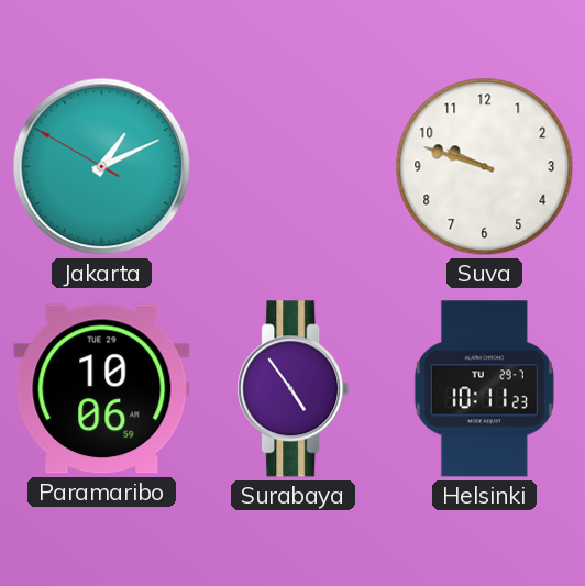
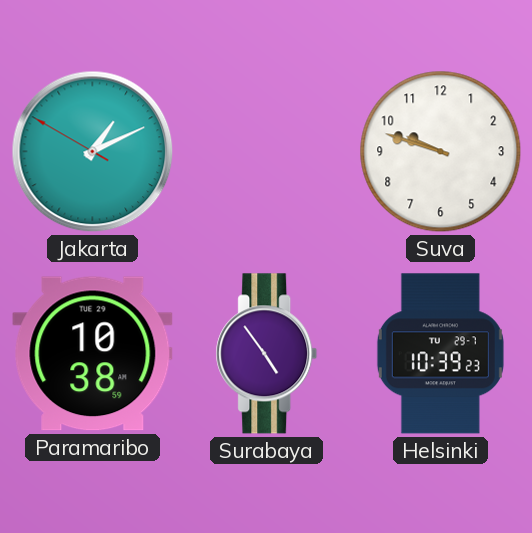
Paramaribo: 10:06 -> 10:38
Helsinki: 10:11 -> 10:39
